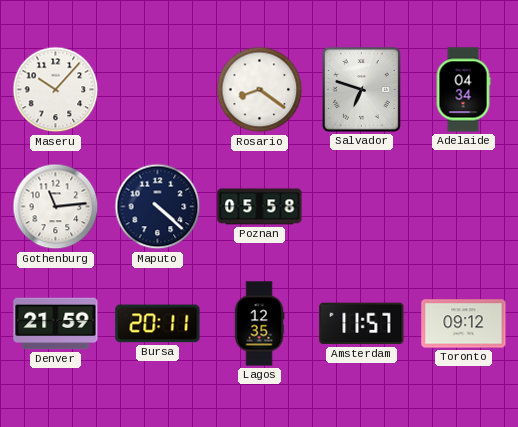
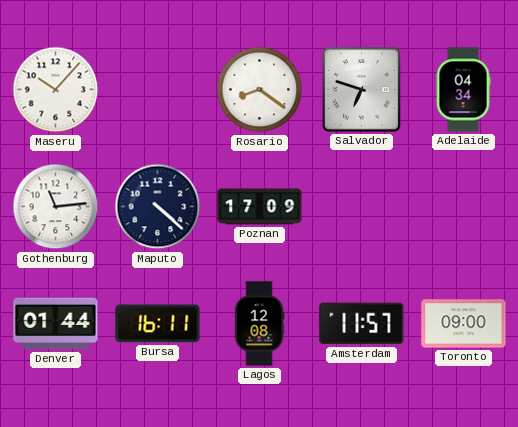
Poznan: 05:58 -> 17:09
Denver: 21:59 -> 01:44
Bursa: 20:11 -> 16:11
Lagos: 12:35 -> 12:08
Toronto: 09:12 -> 09:00
